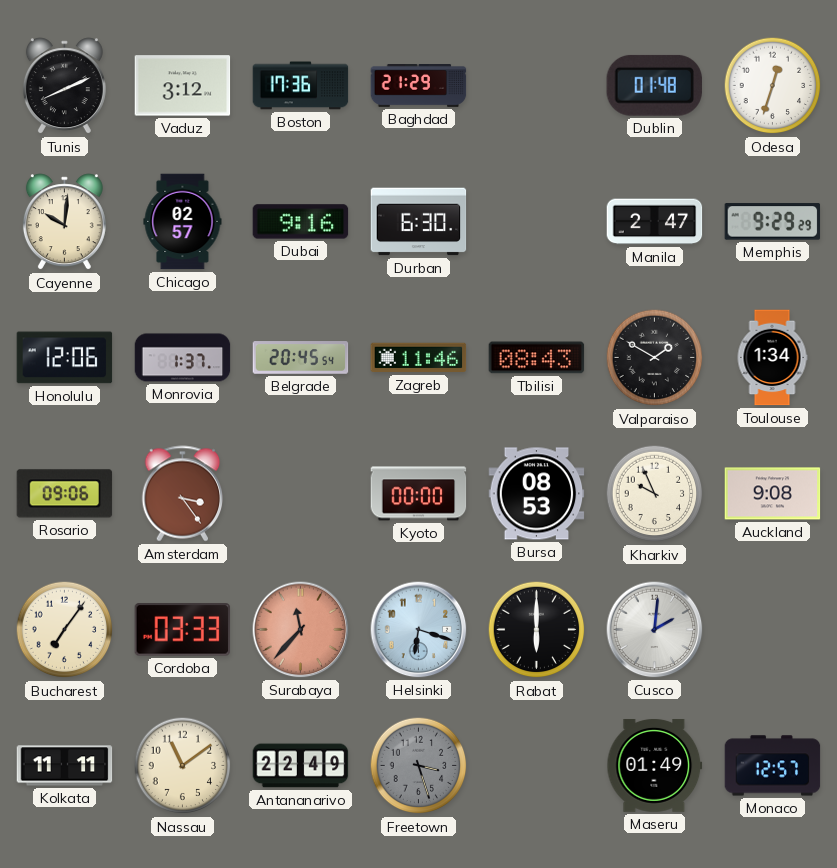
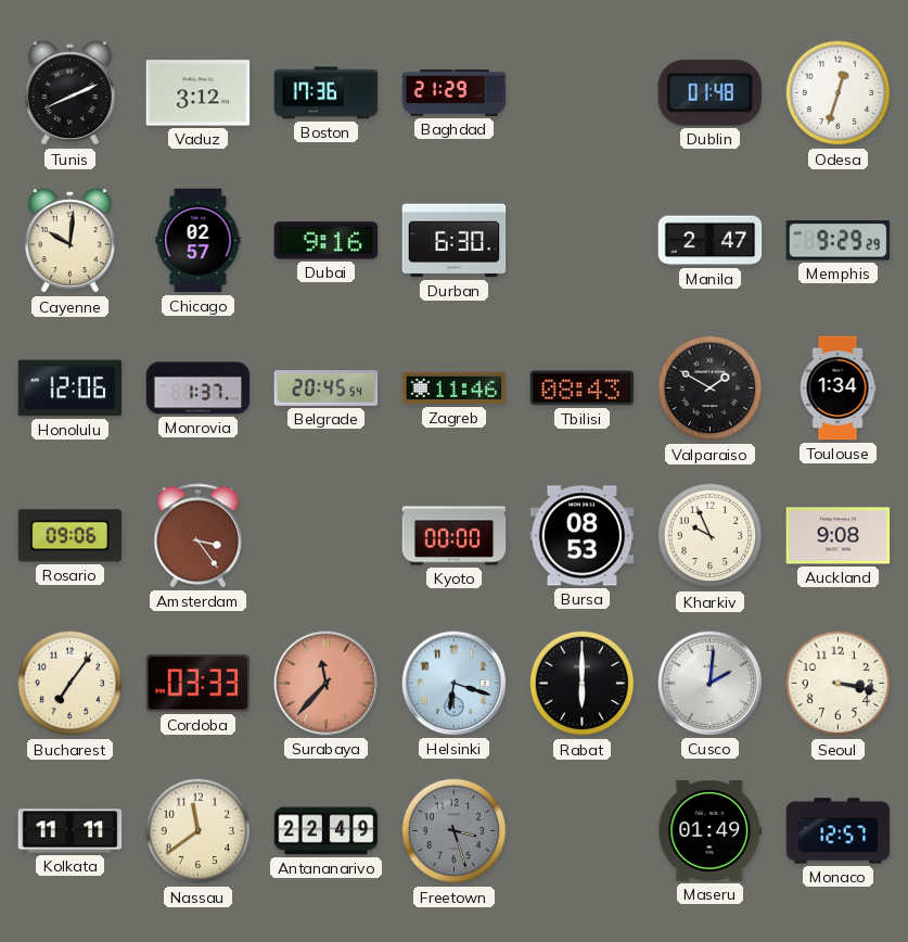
Seoul: none -> 3:17
Nassau: 11:09 -> 11:39
